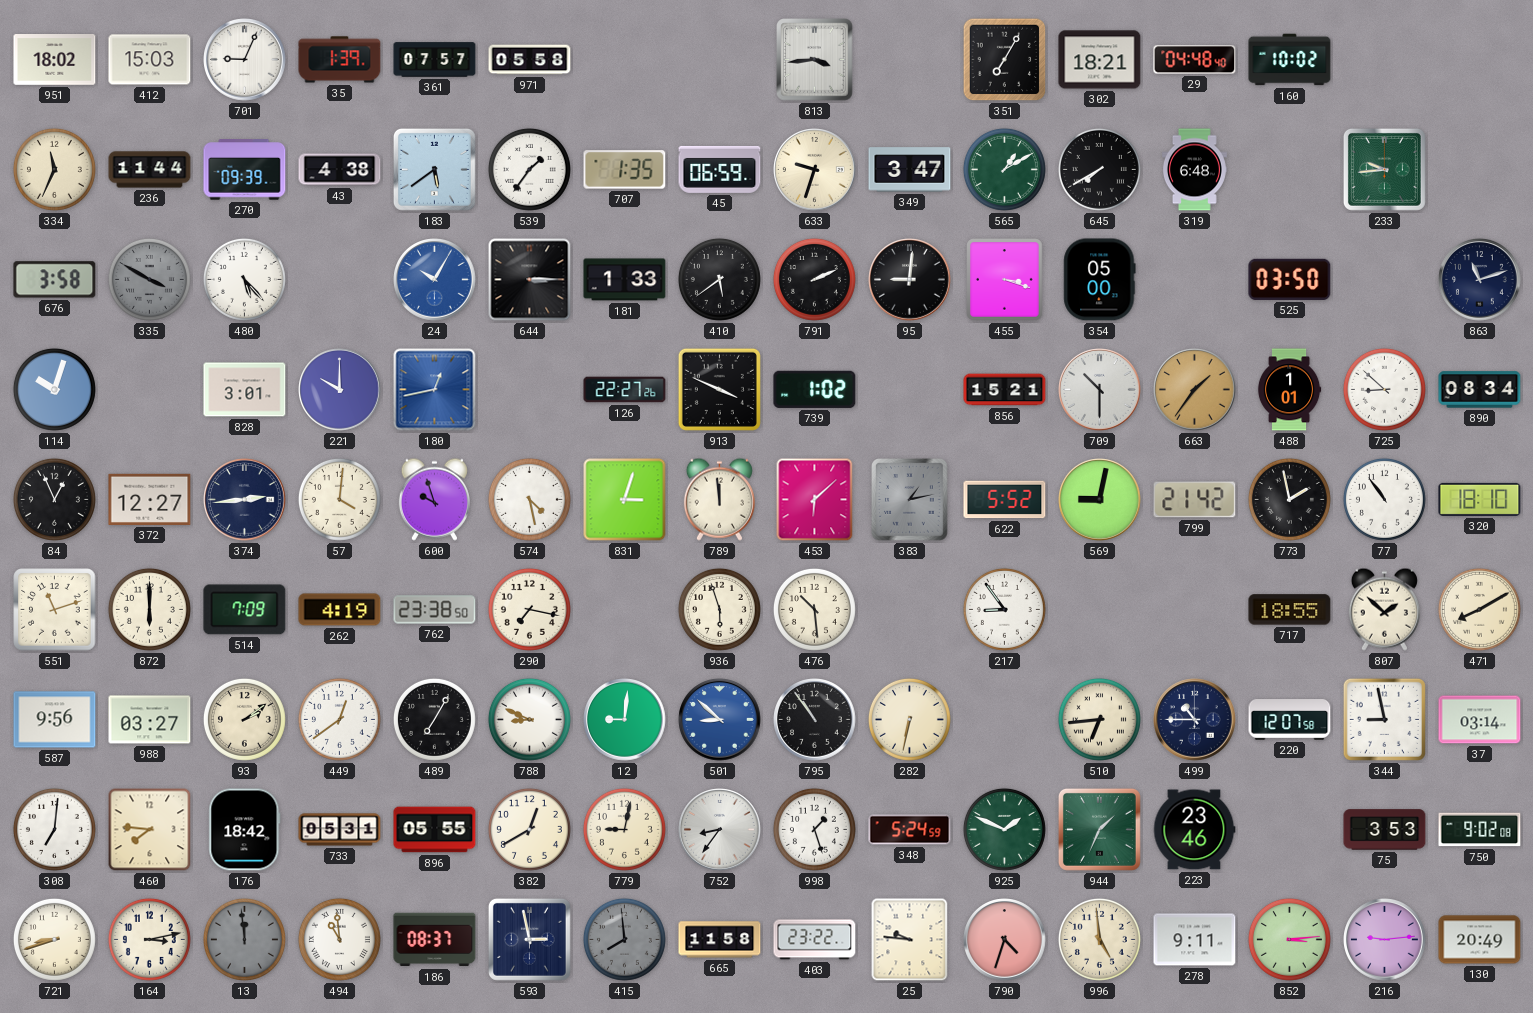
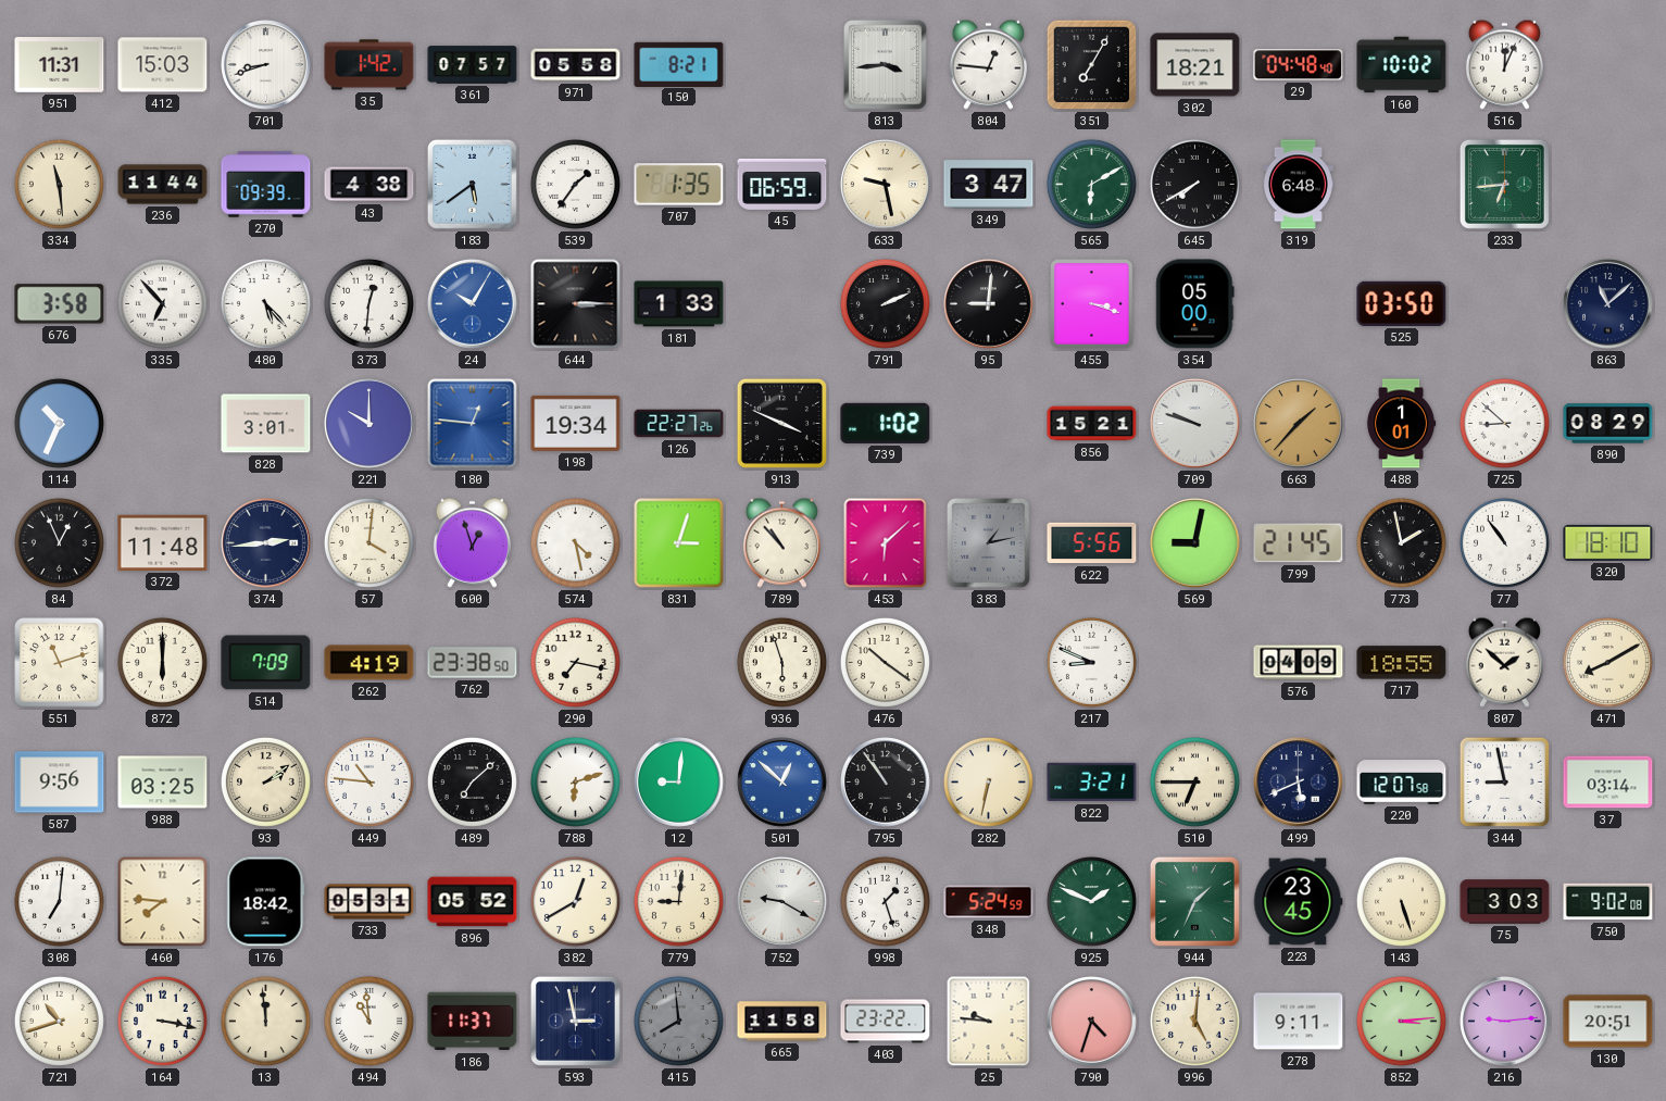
951: 18:02 -> 11:31
701: 9:04 -> 8:42
35: 1:39 -> 1:42
150: none -> 8:21
804: none -> 12:46
516: none -> 12:04
334: 11:34 -> 11:29
633: 9:33 -> 9:28
565: 1:10 -> 6:10
233: 9:44 -> 6:44
335: 3:50 -> 6:53
335 dial: grey -> white
373: none -> 12:31
410: 5:39 -> none
863: 11:12 -> 11:08
114: 10:03 -> 10:34
180: 12:43 -> 12:46
198: none -> 19:34
709: 10:30 -> 9:48
663: 1:36 -> 1:37
890: 08:34 -> 08:29
372: 12:27 -> 11:48
600: 9:57 -> 12:57
789: 11:59 -> 10:53
622: 5:52 -> 5:56
799: 21:42 -> 21:45
476: 10:29 -> 10:21
217: 8:54 -> 8:49
576: none -> 04:09
988: 03:27 -> 03:25
449: 12:39 -> 10:46
489: 7:05 -> 7:08
788: 8:49 -> 6:12
501: 8:52 -> 12:52
822: none -> 3:21
510: 6:44 -> 6:45
499: 10:45 -> 5:41
896: 05:55 -> 05:52
779: 9:02 -> 9:01
752: 8:36 -> 9:20
223: 23:46 -> 23:45
143: none -> 5:27
75: 3:53 -> 3:03
721: 8:42 -> 10:42
164: 3:13 -> 3:17
13 dial: grey -> cream
186: 08:37 -> 11:37
996: 4:59 -> 5:01
130: 20:49 -> 20:51
